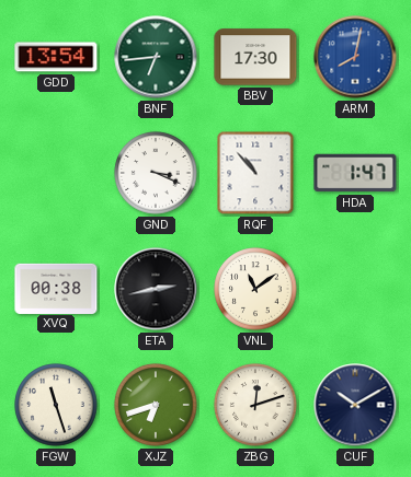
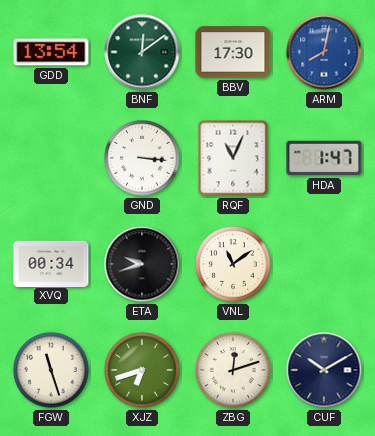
BNF: 6:44 -> 12:09
GND: 3:19 -> 3:16
RQF: 10:53 -> 11:04
XVQ: 00:38 -> 00:34
ETA: 2:43 -> 9:42
